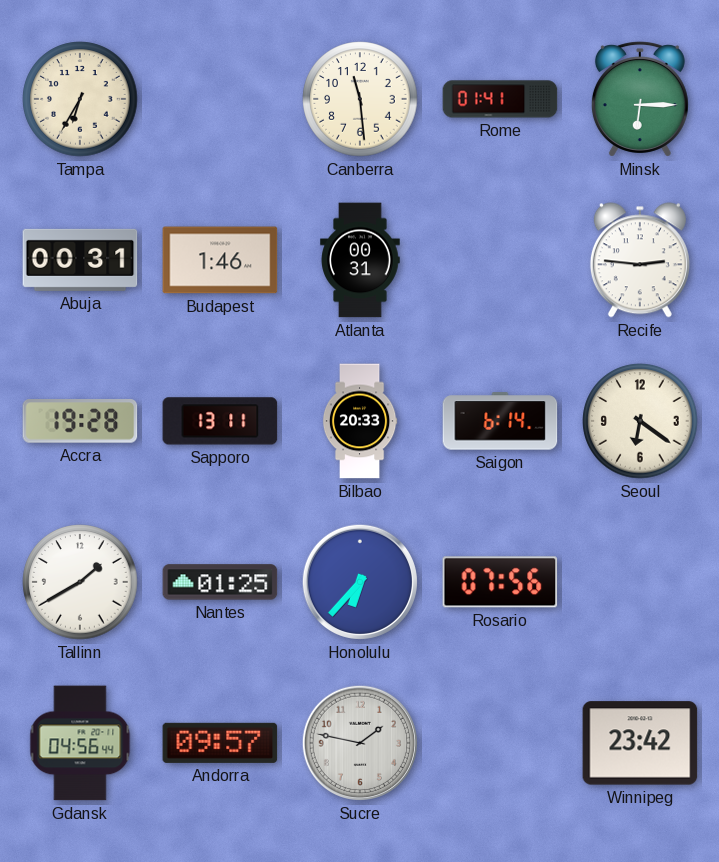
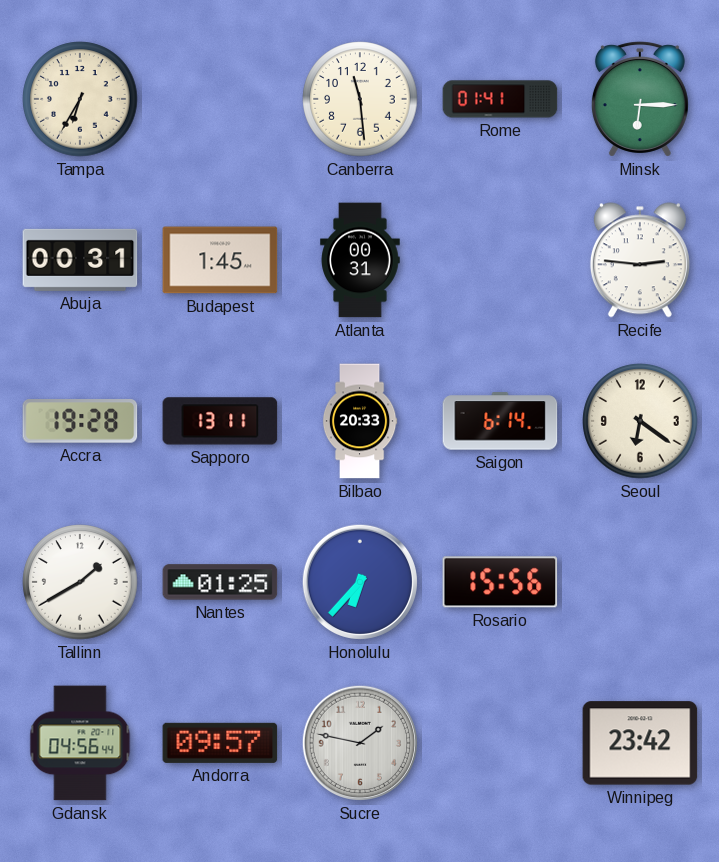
Budapest: 1:46 -> 1:45
Rosario: 07:56 -> 15:56
